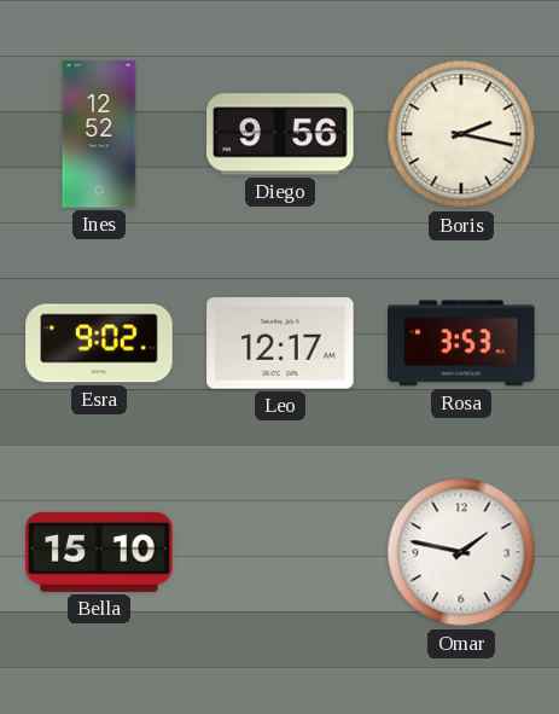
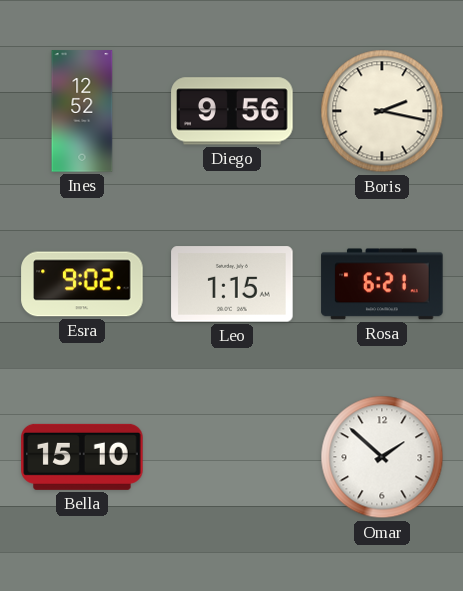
Leo: 12:17 -> 1:15
Rosa: 3:53 -> 6:21
Omar: 1:47 -> 1:52
